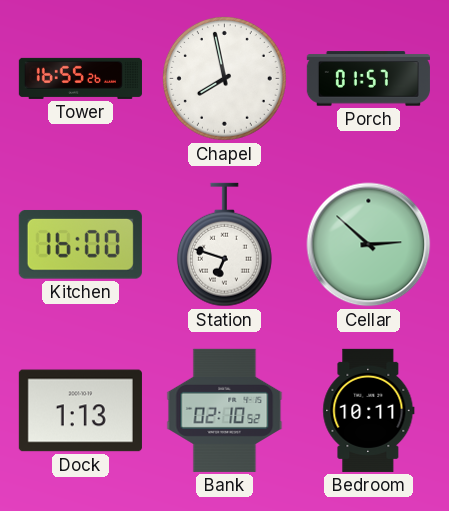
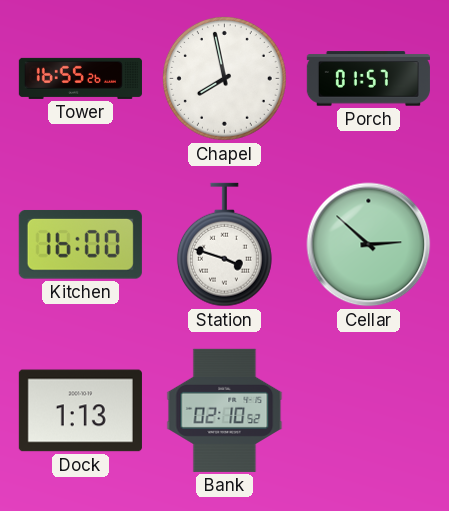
Station: 6:48 -> 3:48
Bedroom: 10:11 -> none
